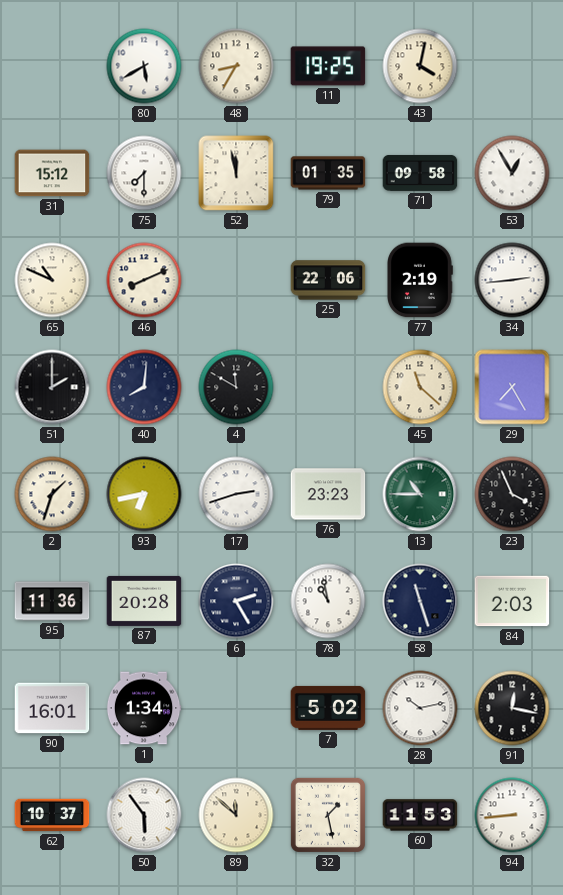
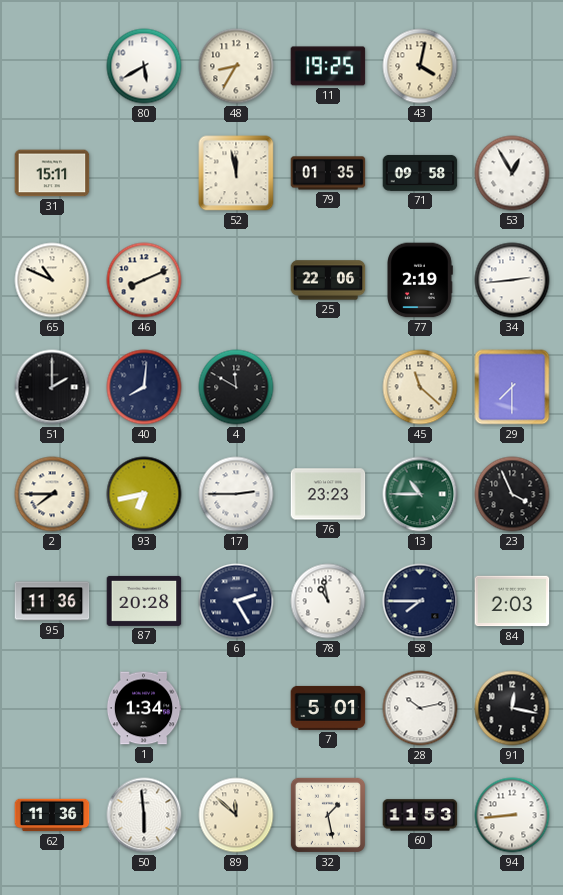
31: 15:12 -> 15:11
75: 7:30 -> none
29: 7:25 -> 7:30
2: 1:33 -> 7:45
17: 2:42 -> 2:45
58: 11:27 -> 7:45
90: 16:01 -> none
7: 5:02 -> 5:01
62: 10:37 -> 11:36
50: 5:54 -> 5:59
